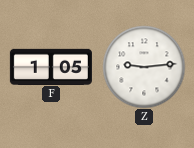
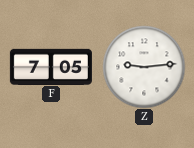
F: 1:05 -> 7:05
